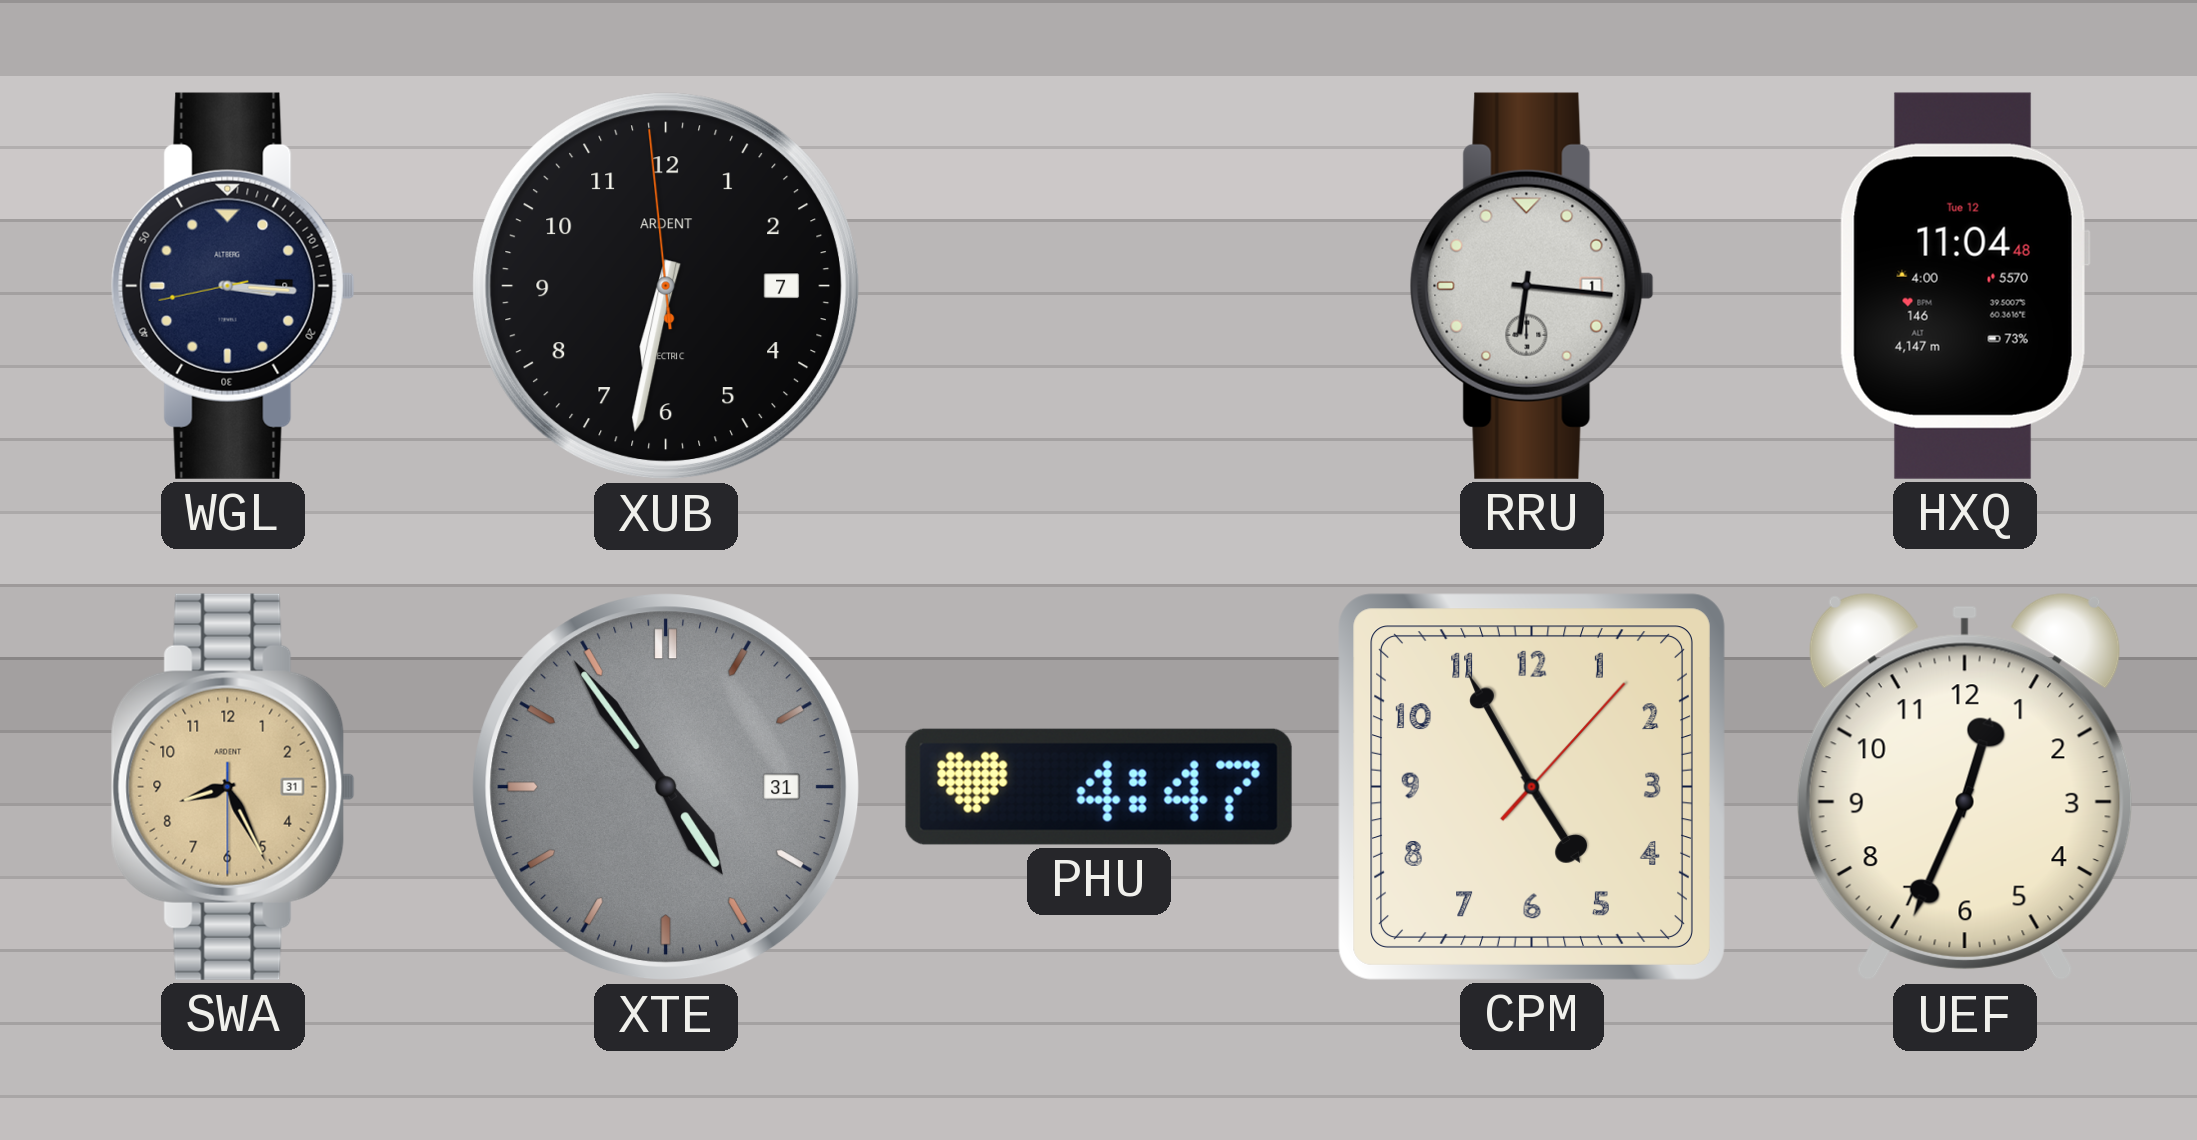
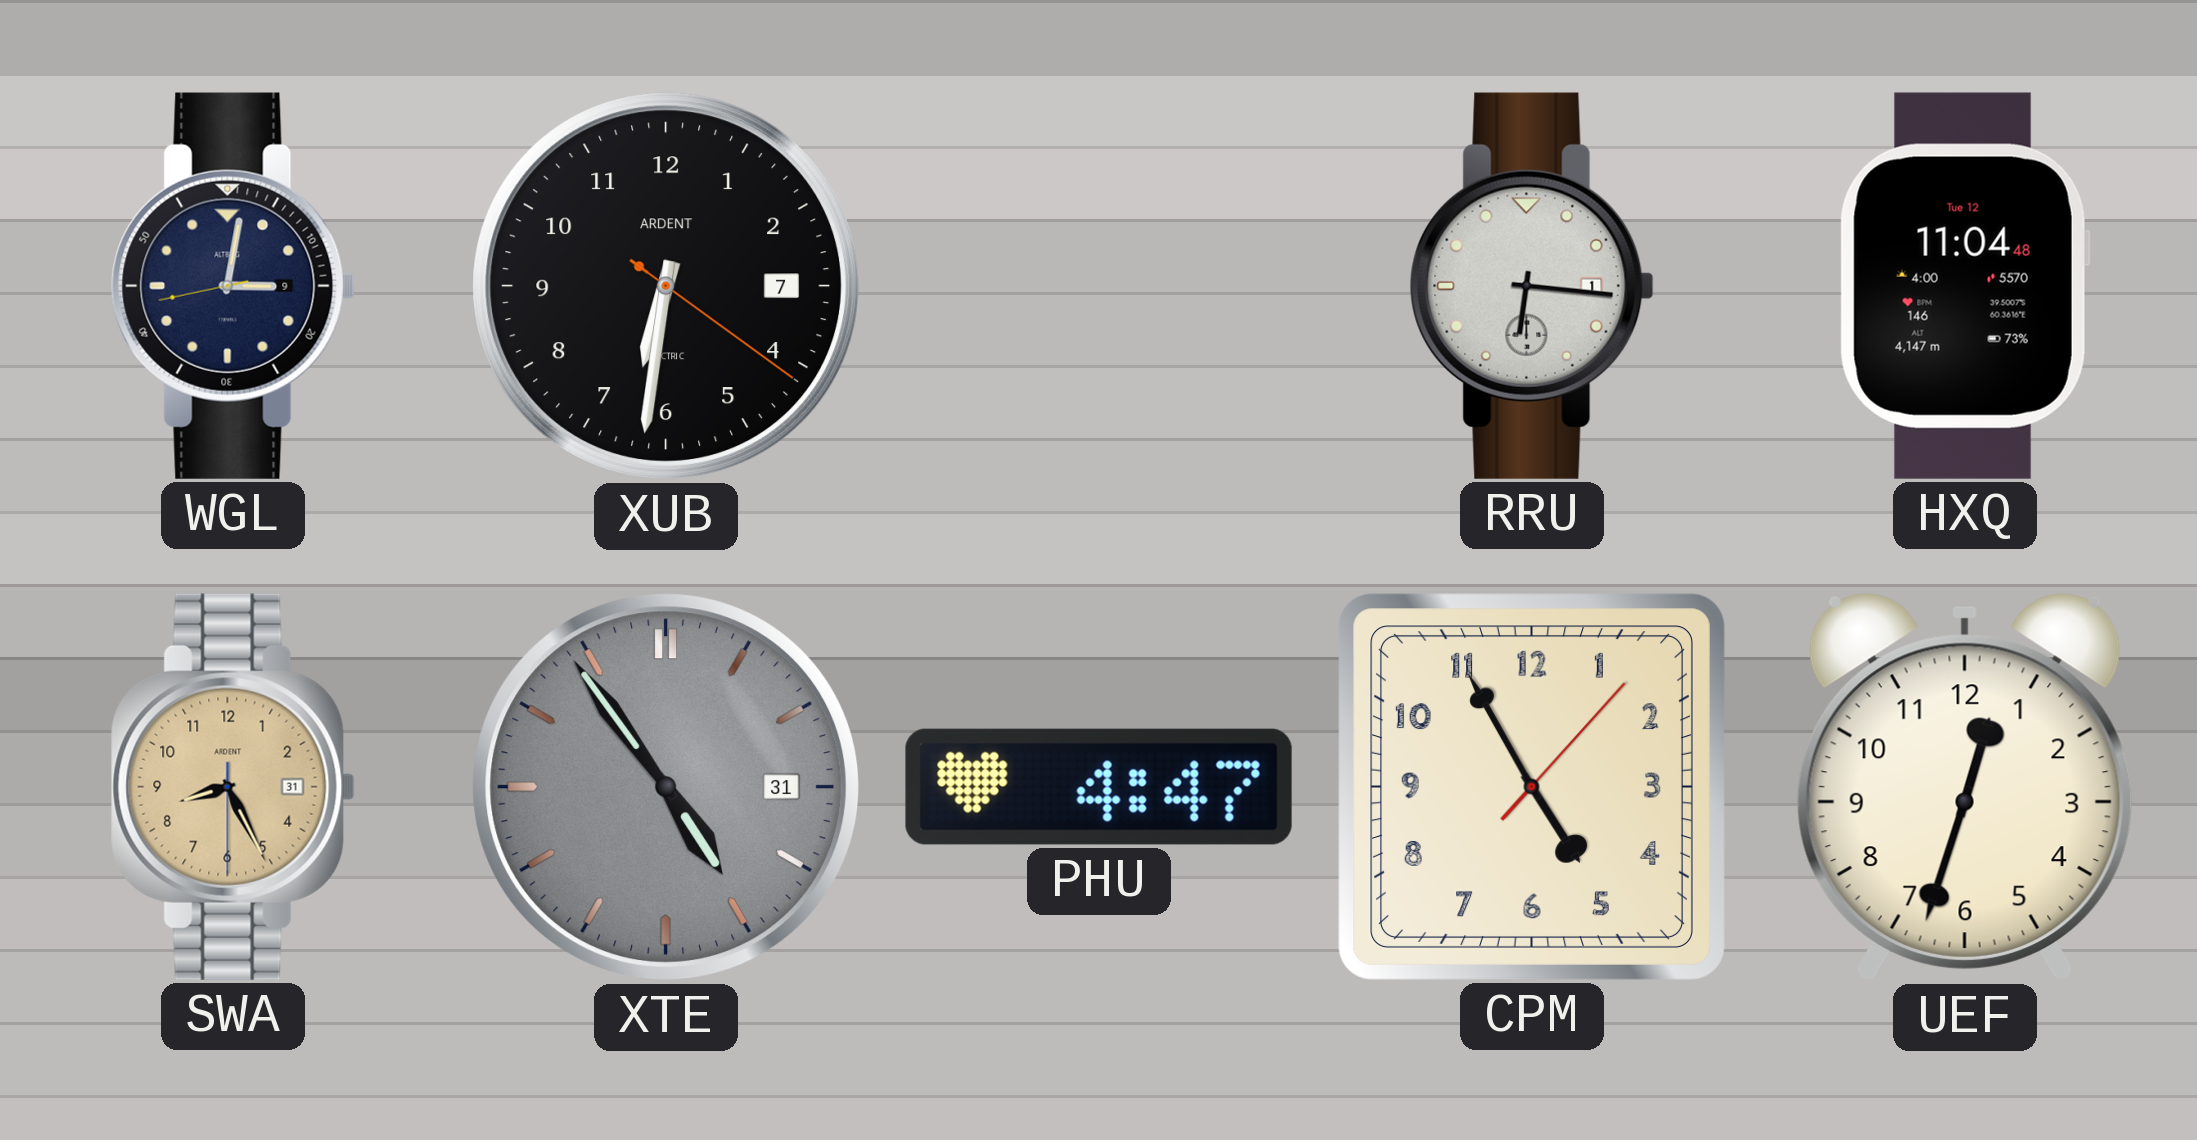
WGL: 3:15 -> 3:01
XUB: 6:31:59 -> 6:31:21
UEF: 12:34 -> 12:33
